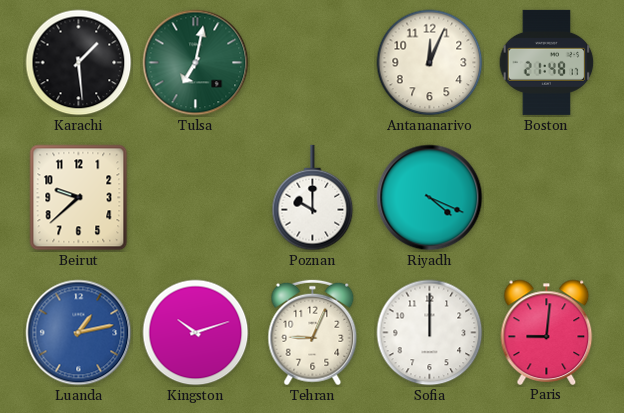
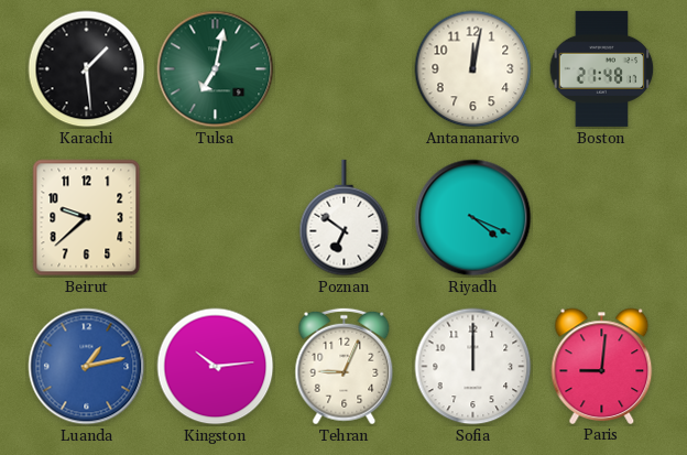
Antananarivo: 12:04 -> 12:02
Poznan: 10:00 -> 6:51
Kingston: 10:12 -> 10:14
